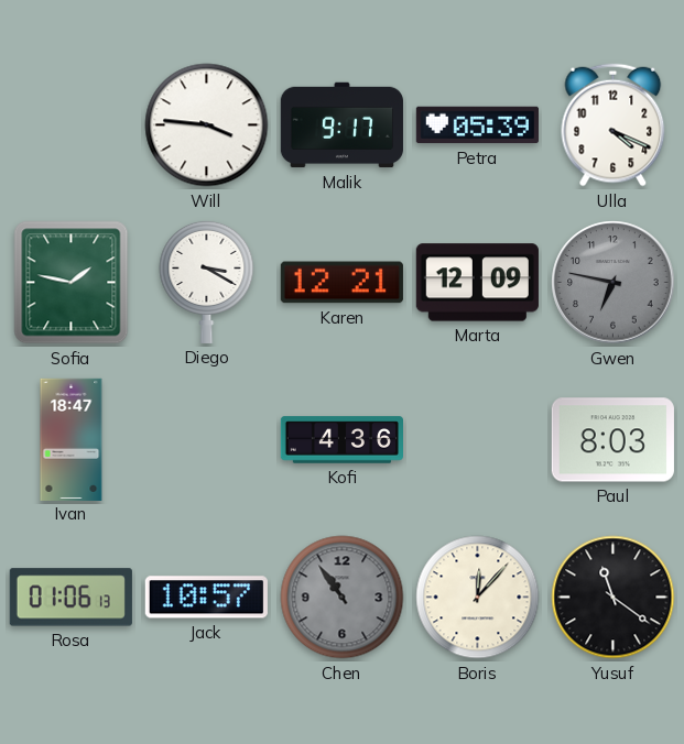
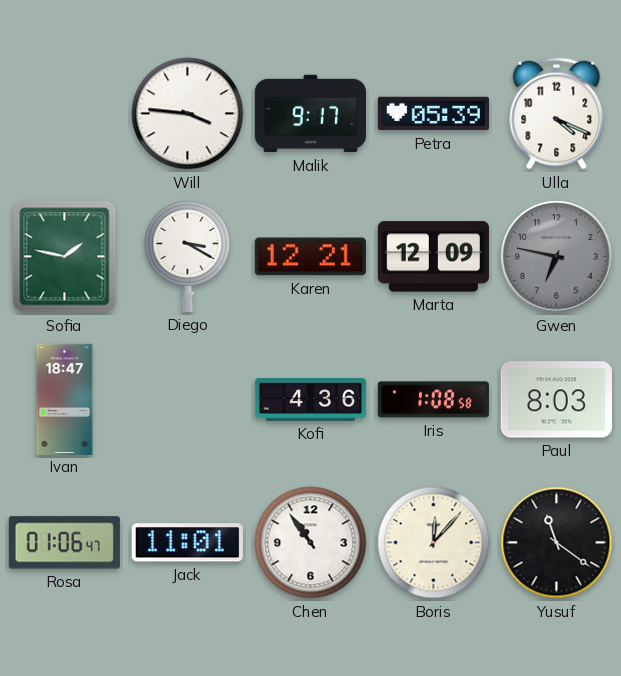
Iris: none -> 1:08
Rosa: 01:06:13 -> 01:06:47
Jack: 10:57 -> 11:01
Chen dial: grey -> white
